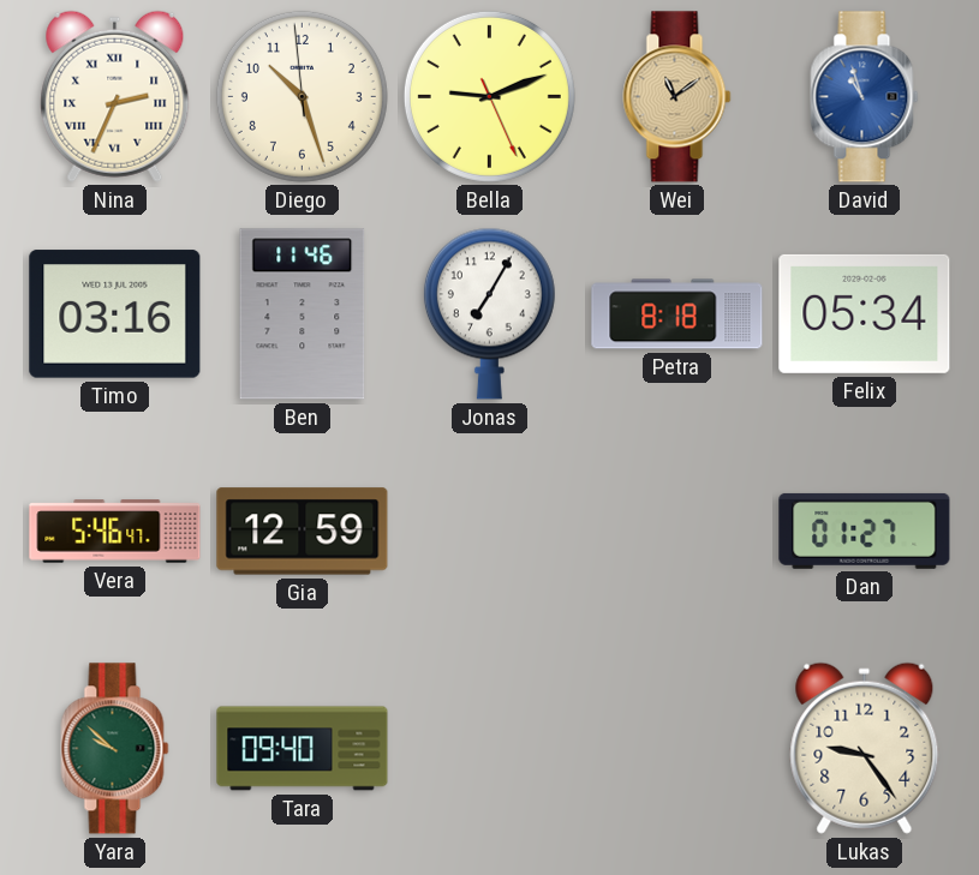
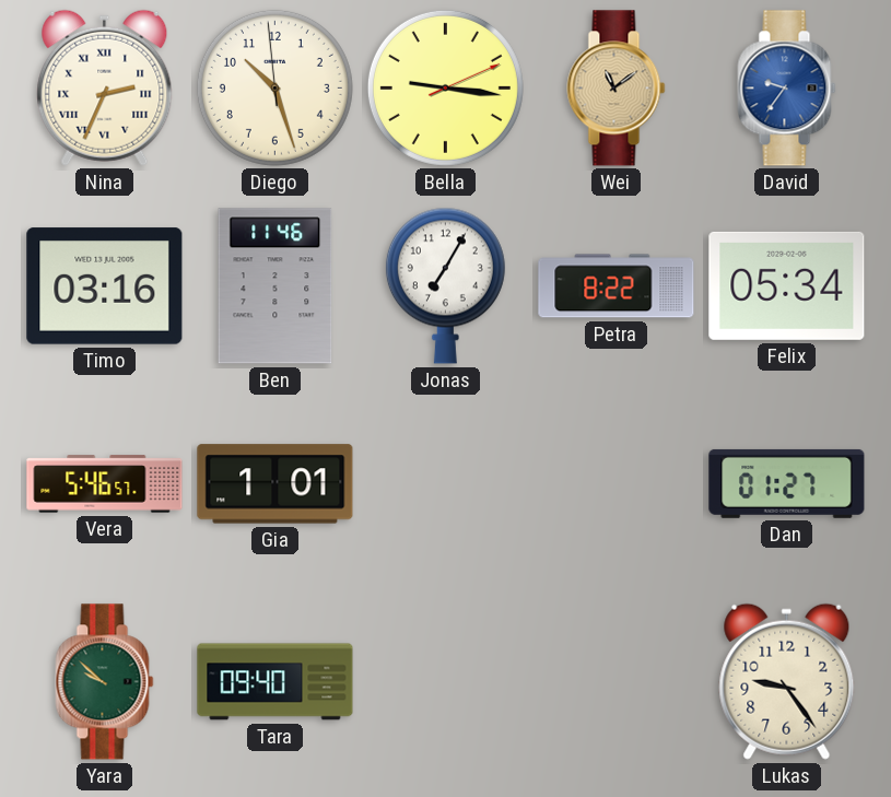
Bella: 9:11 -> 9:16
David: 10:57 -> 9:36
Petra: 8:18 -> 8:22
Vera: 5:46:47 -> 5:46:57
Gia: 12:59 -> 1:01
